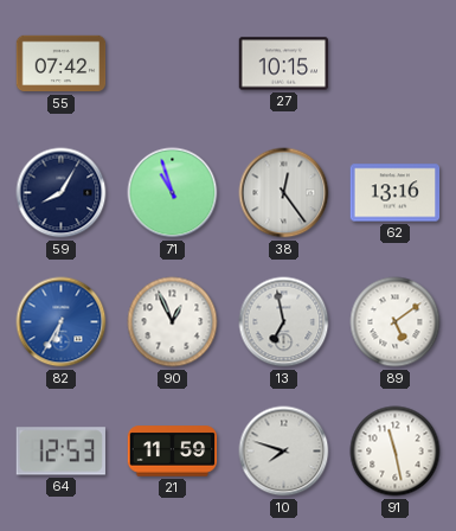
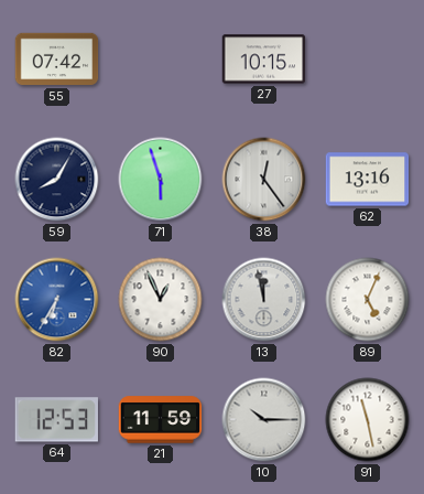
71: 10:57 -> 5:57
13: 6:58 -> 11:58
89: 5:09 -> 5:04
10: 7:48 -> 10:15
